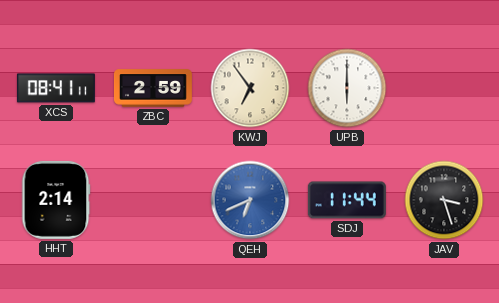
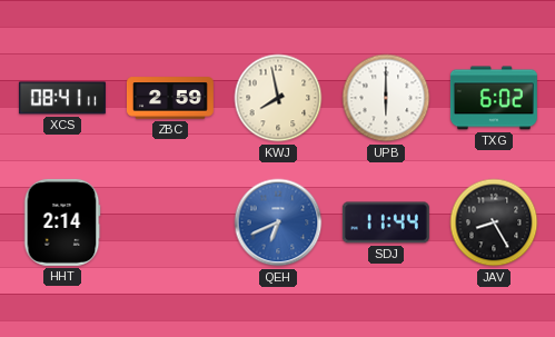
KWJ: 6:54 -> 7:58
TXG: none -> 6:02
JAV: 3:27 -> 8:25
